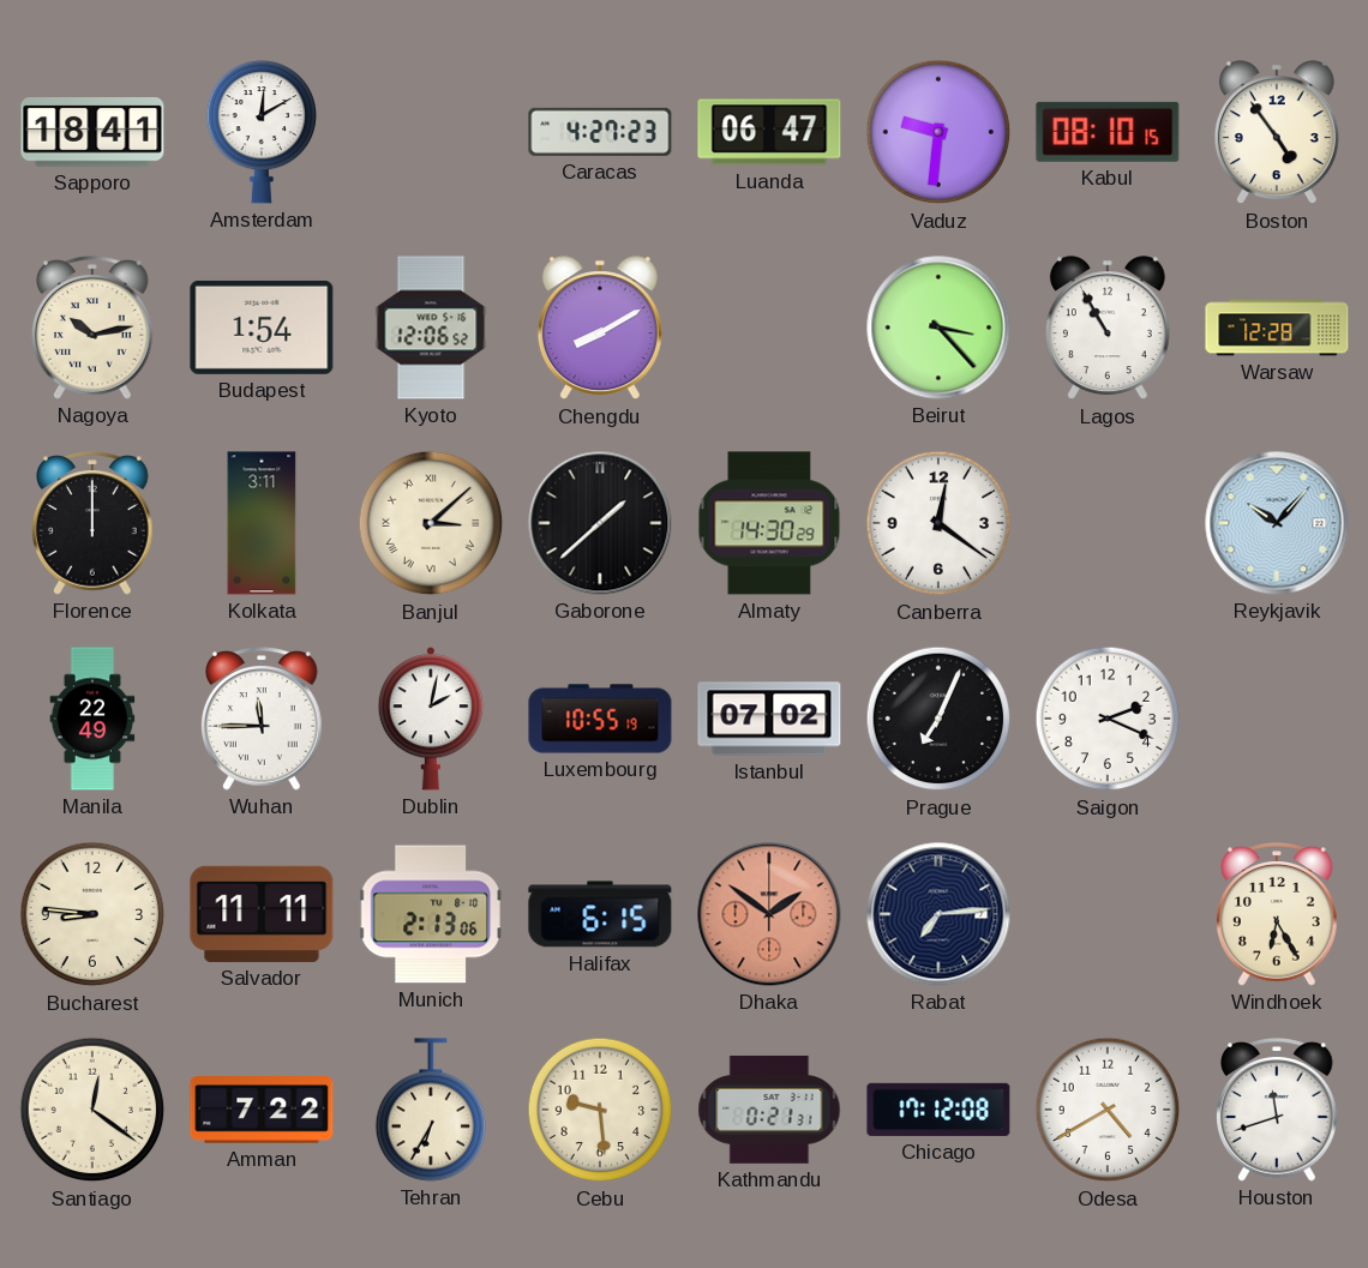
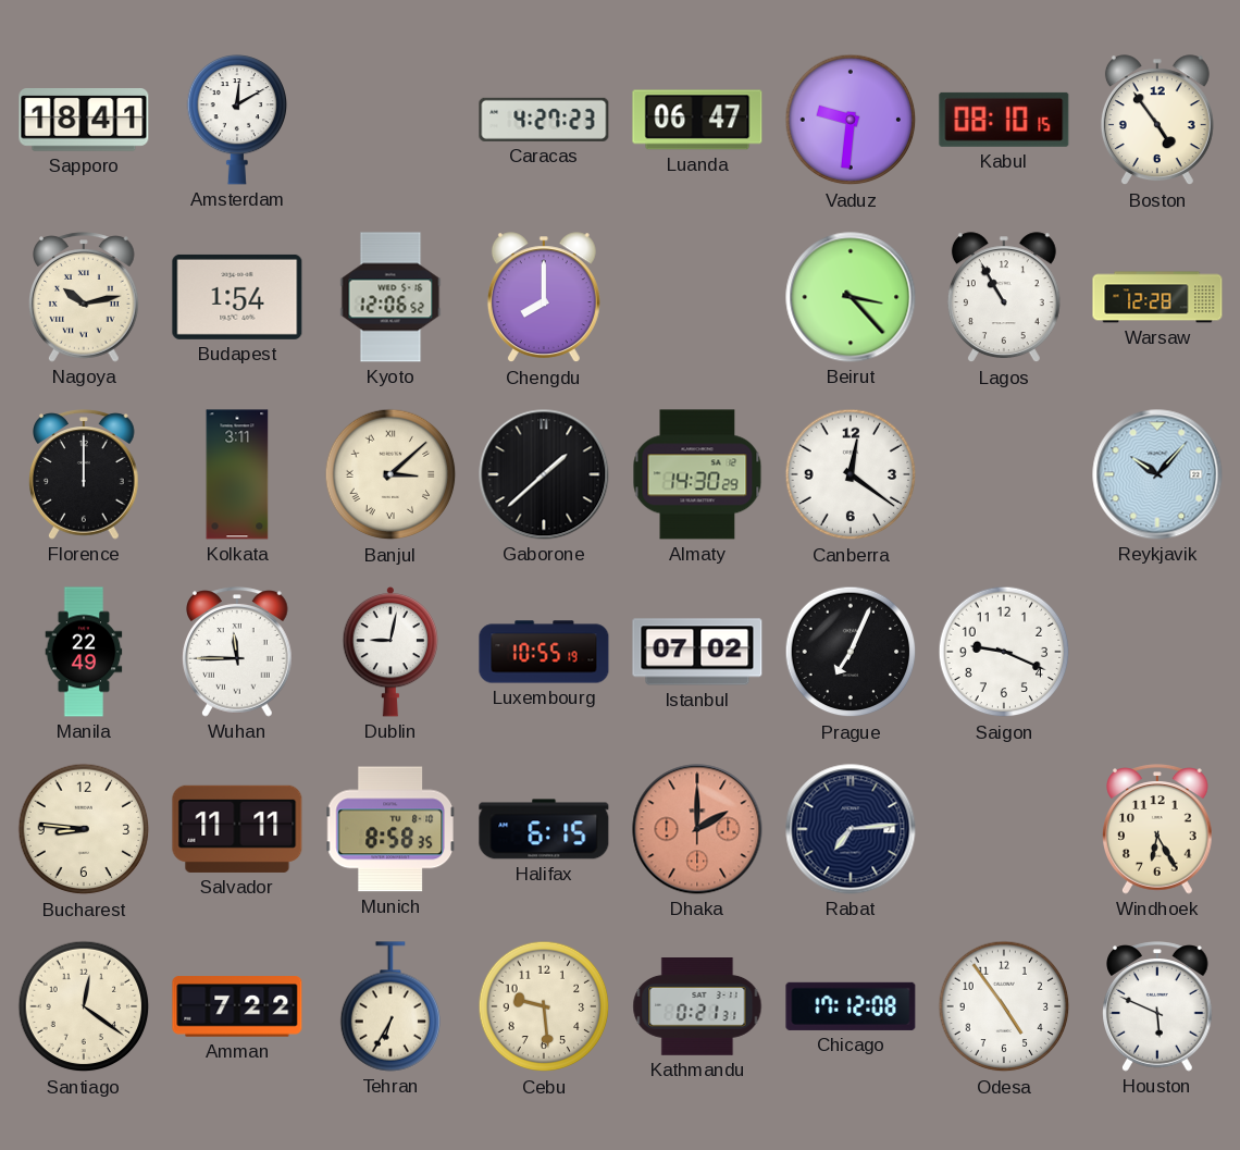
Chengdu: 8:10 -> 8:00
Dublin: 2:02 -> 9:02
Saigon: 2:19 -> 9:19
Munich: 2:13 -> 8:58
Dhaka: 1:51 -> 2:00
Odesa: 4:40 -> 4:54
Houston: 11:42 -> 5:49
